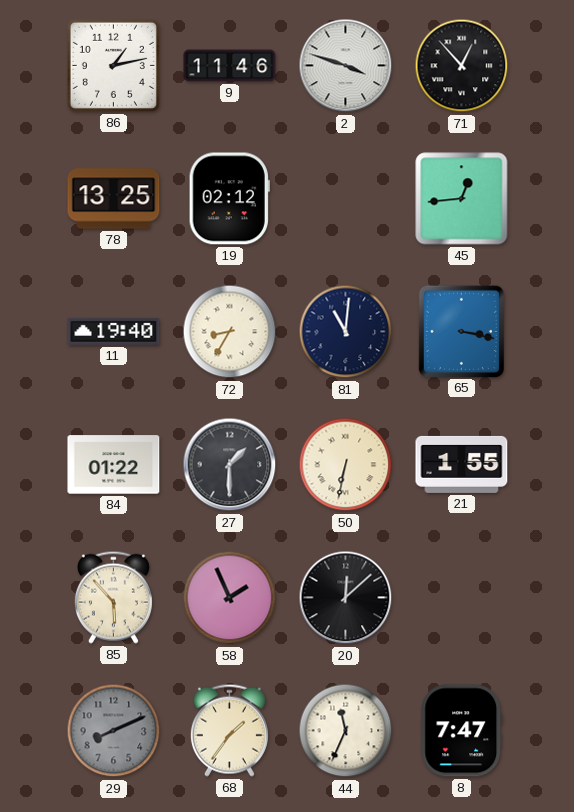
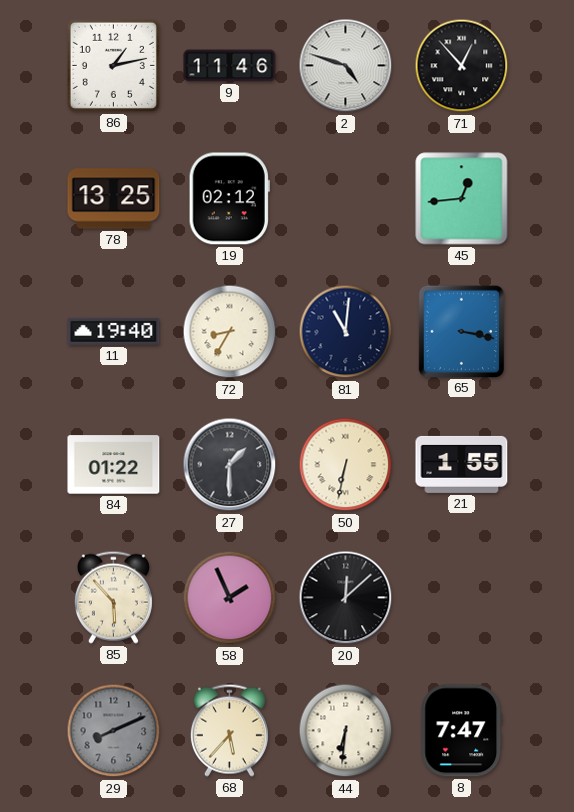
2: 3:48 -> 4:48
68: 1:36 -> 5:37
44: 11:34 -> 6:31
